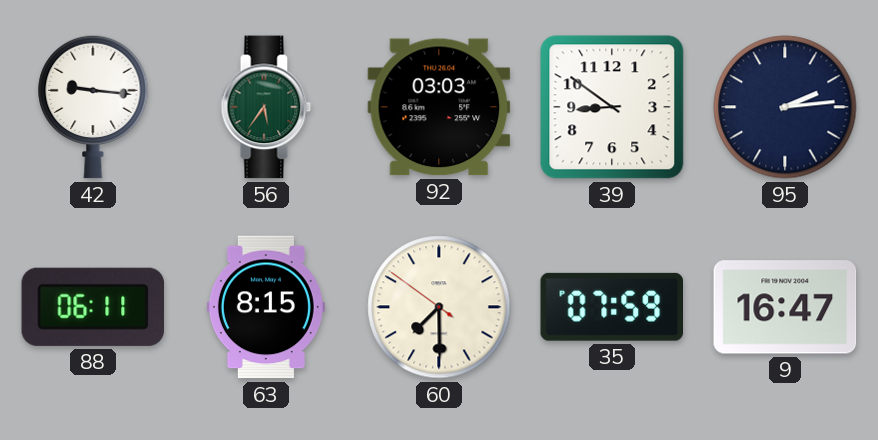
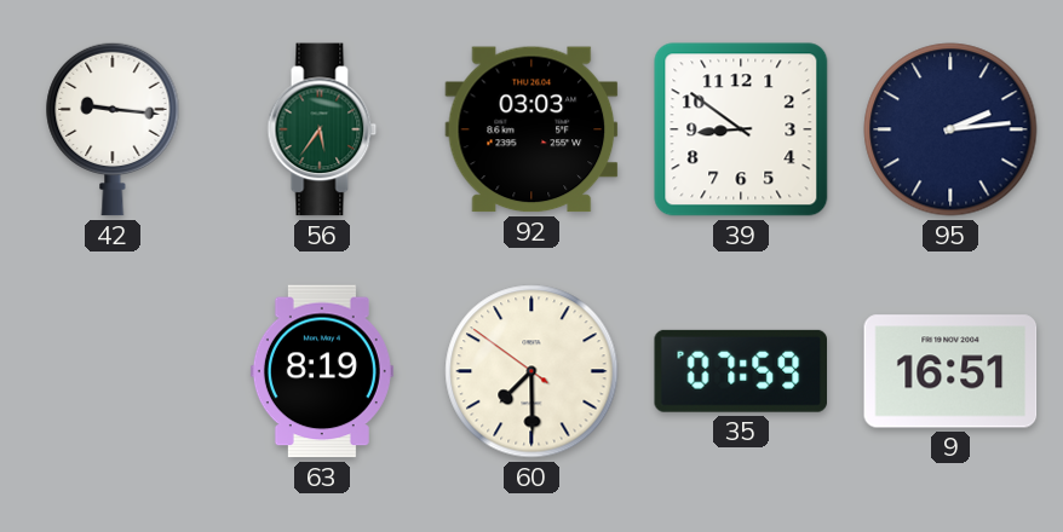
88: 06:11 -> none
63: 8:15 -> 8:19
9: 16:47 -> 16:51
